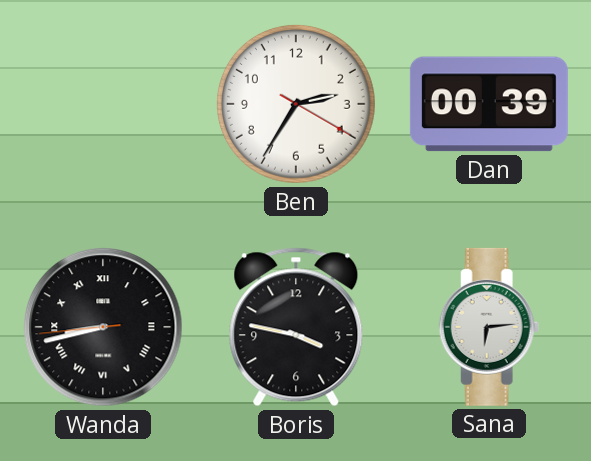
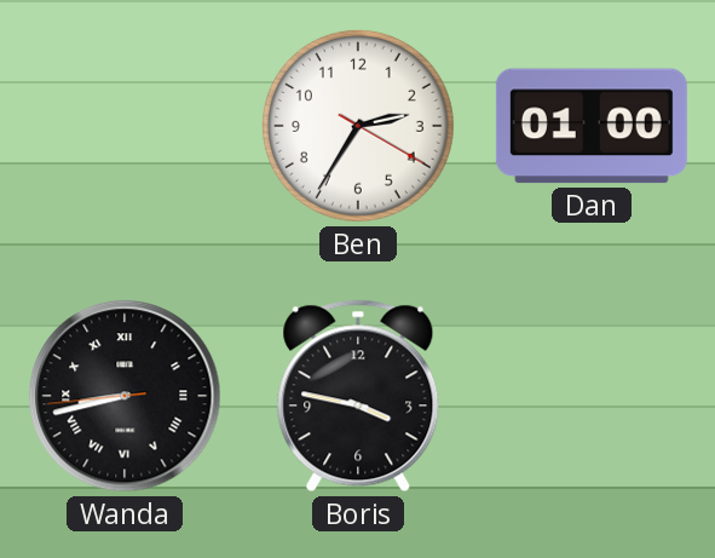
Dan: 00:39 -> 01:00
Sana: 6:14 -> none
